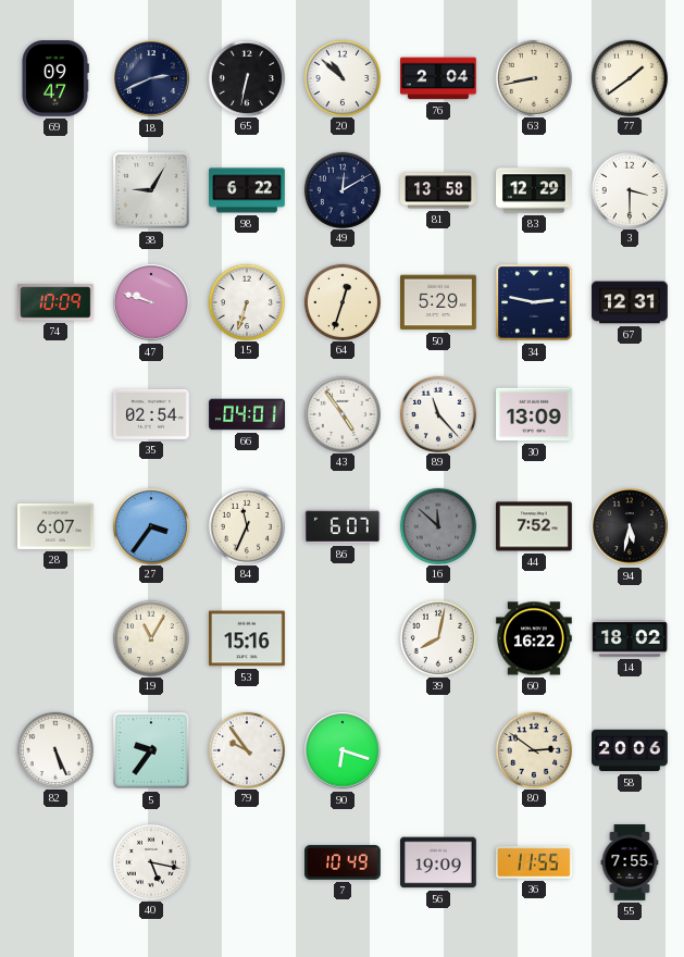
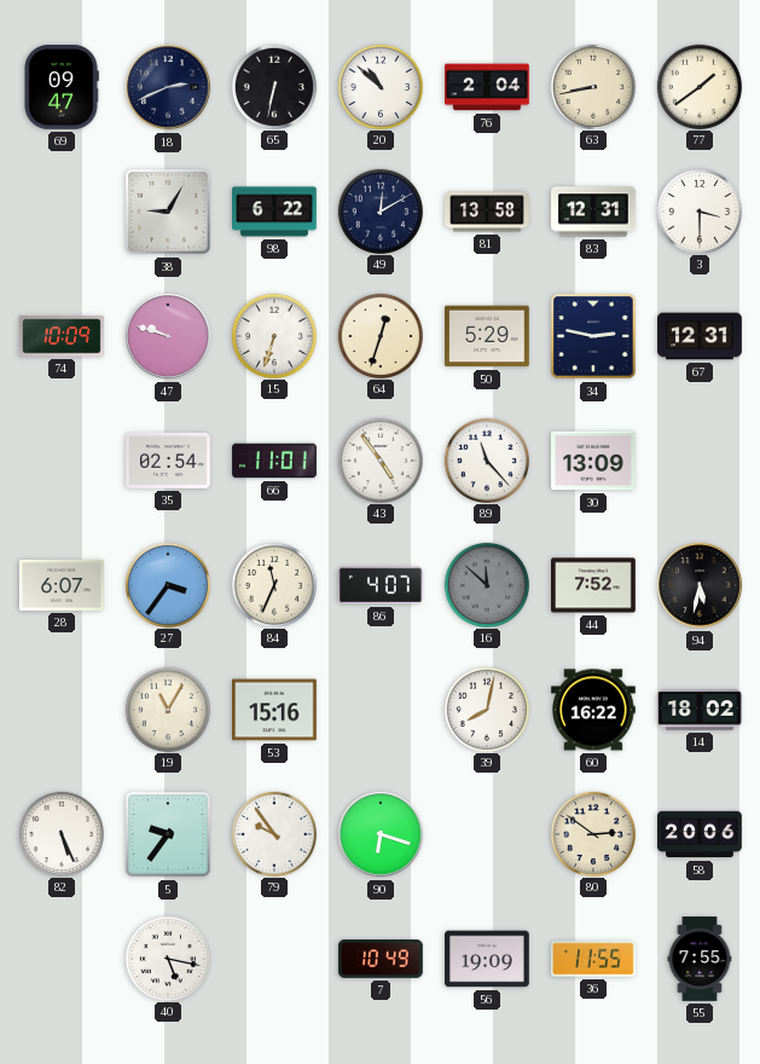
83: 12:29 -> 12:31
66: 04:01 -> 11:01
86: 6:07 -> 4:07
